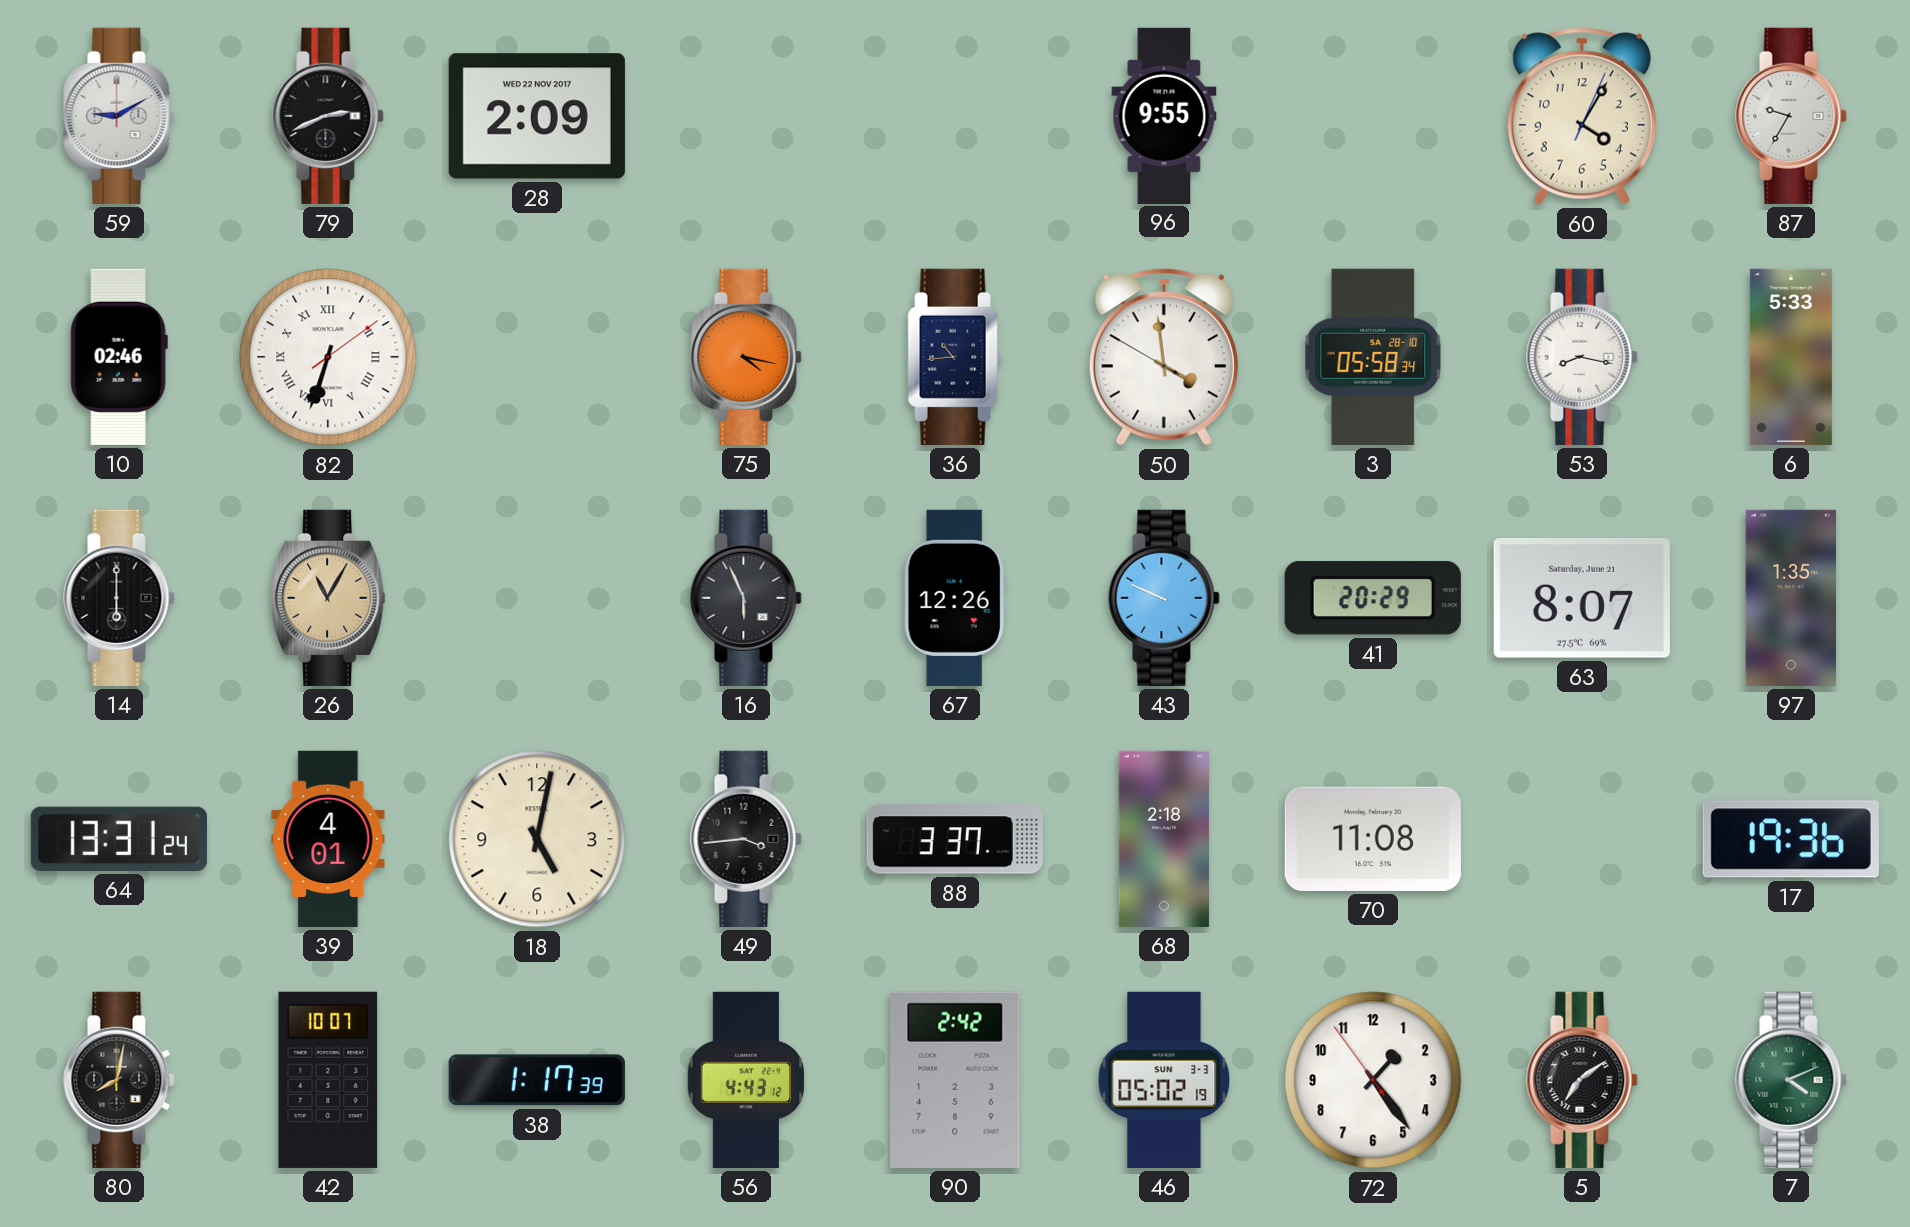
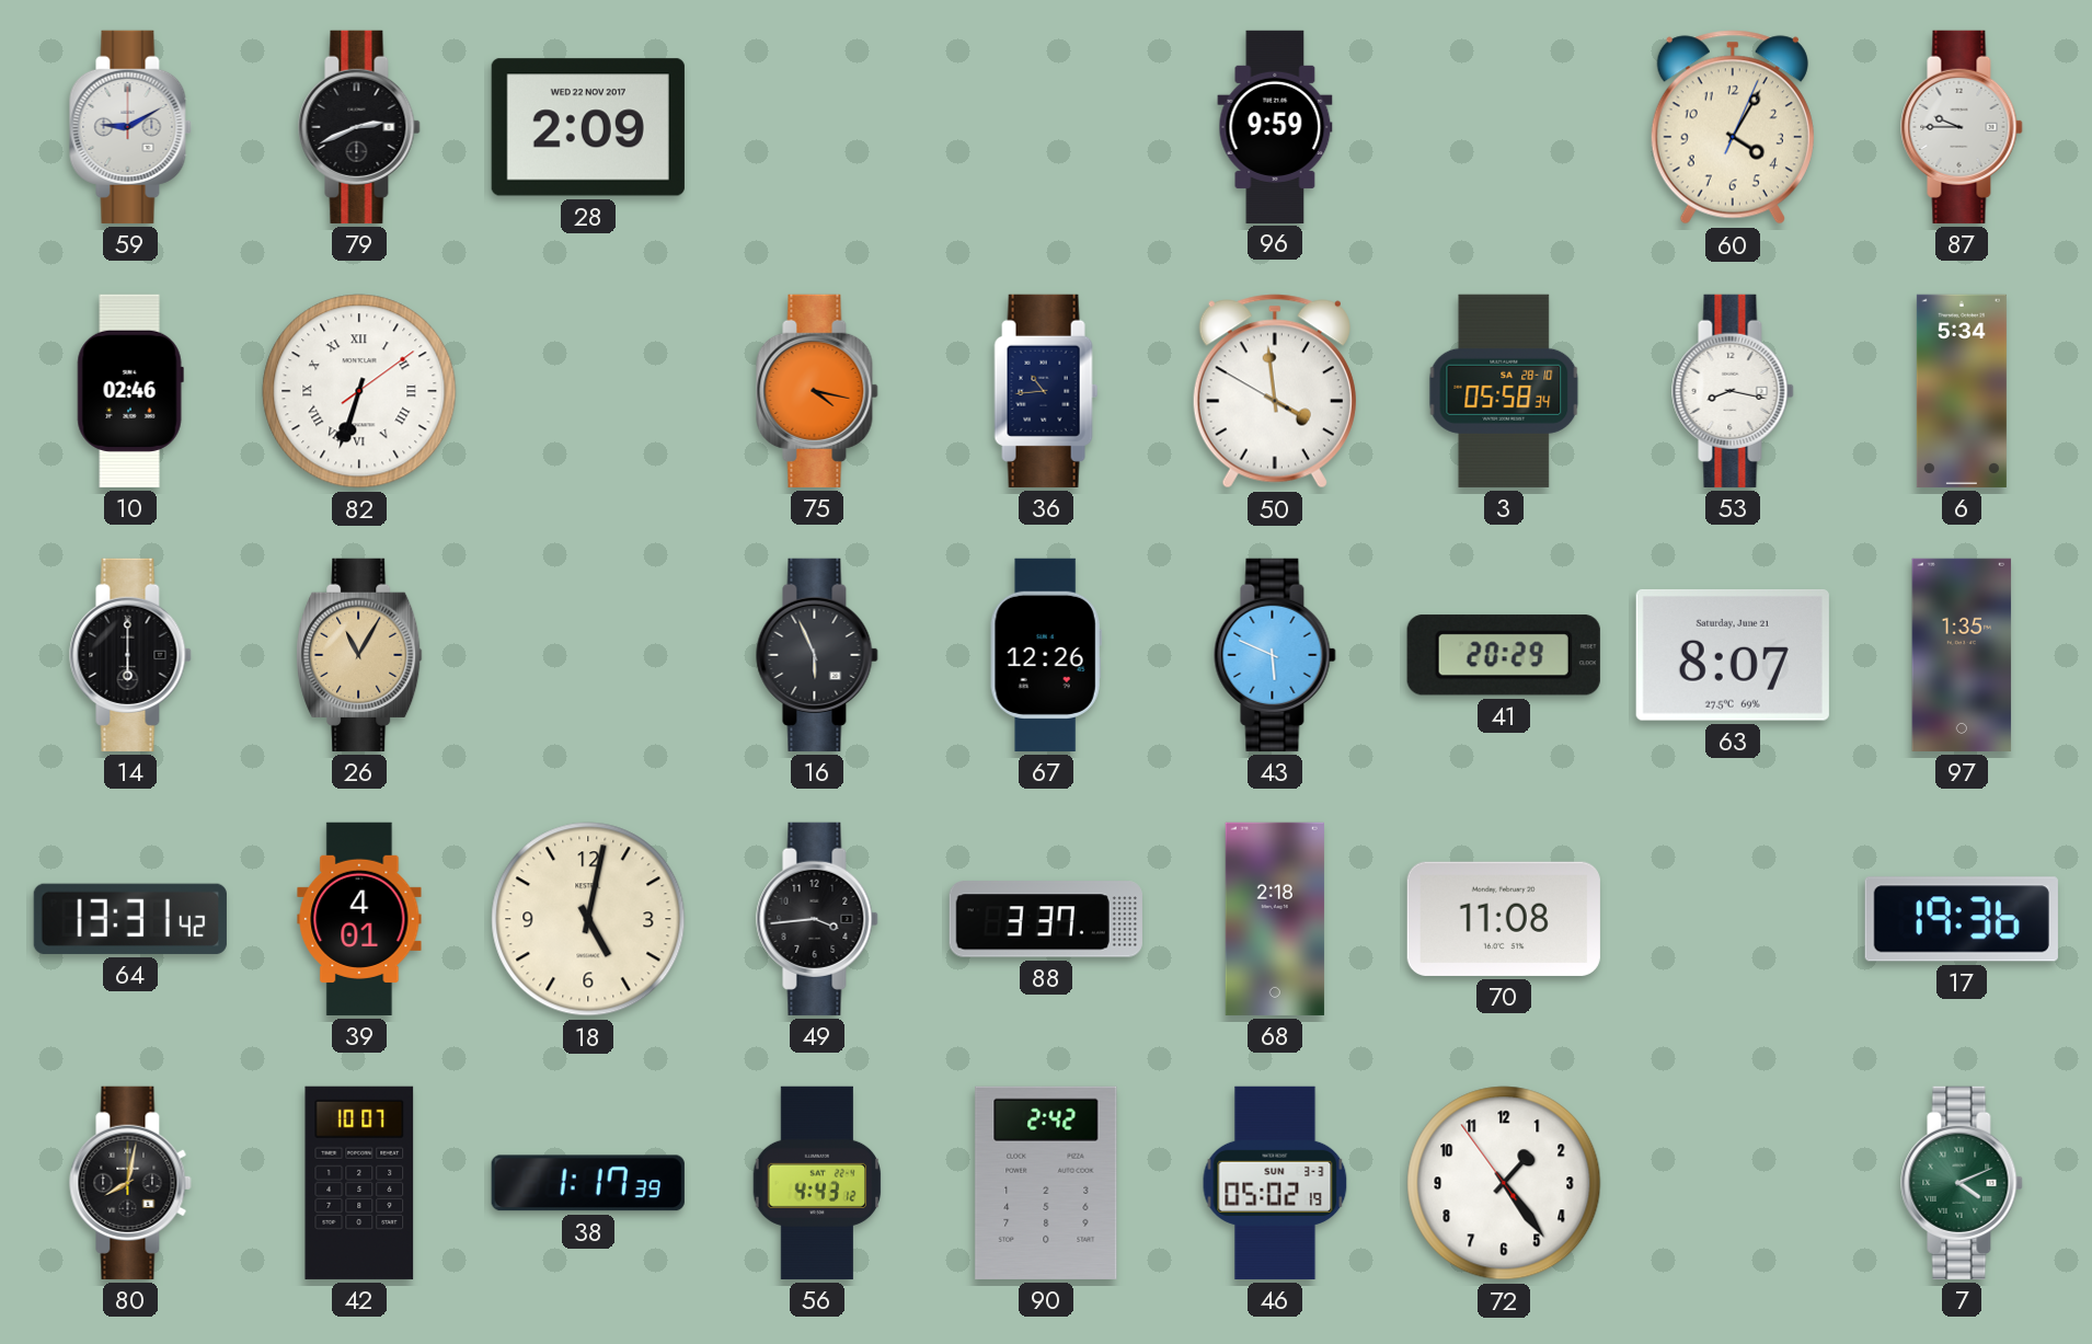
96: 9:55 -> 9:59
87: 9:35 -> 9:45
6: 5:33 -> 5:34
43: 9:49 -> 5:49
64: 13:31:24 -> 13:31:42
5: 7:09 -> none
